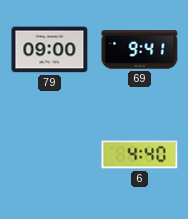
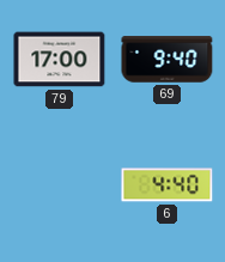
79: 09:00 -> 17:00
69: 9:41 -> 9:40
